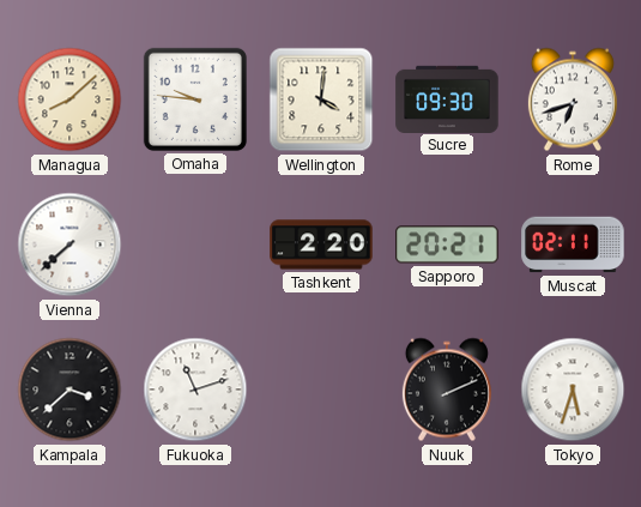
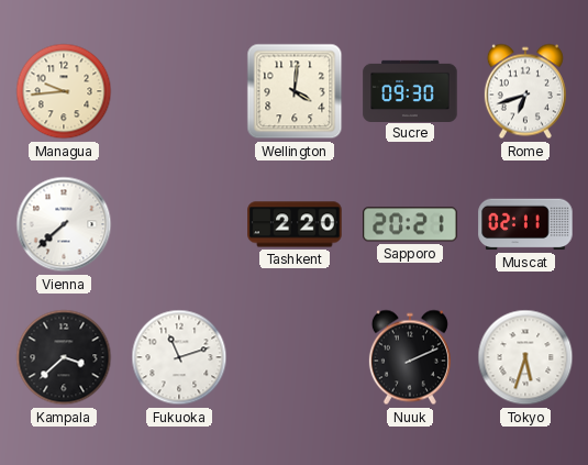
Managua: 8:08 -> 9:44
Omaha: 9:46 -> none
